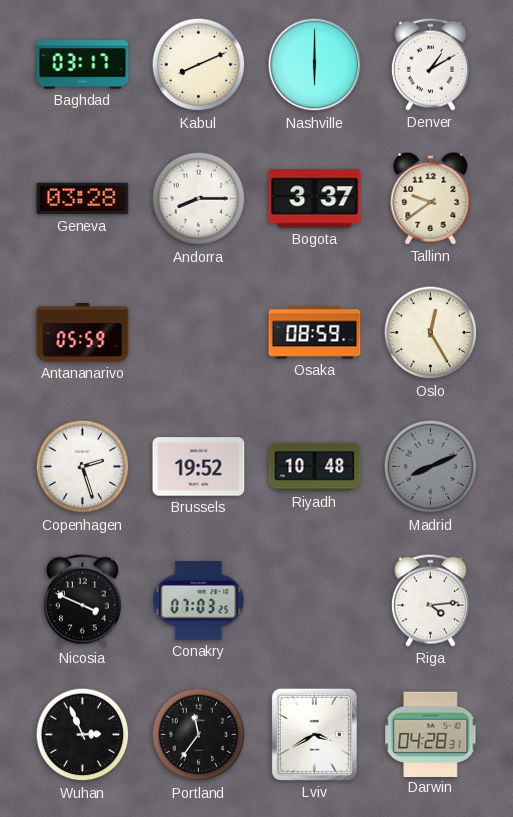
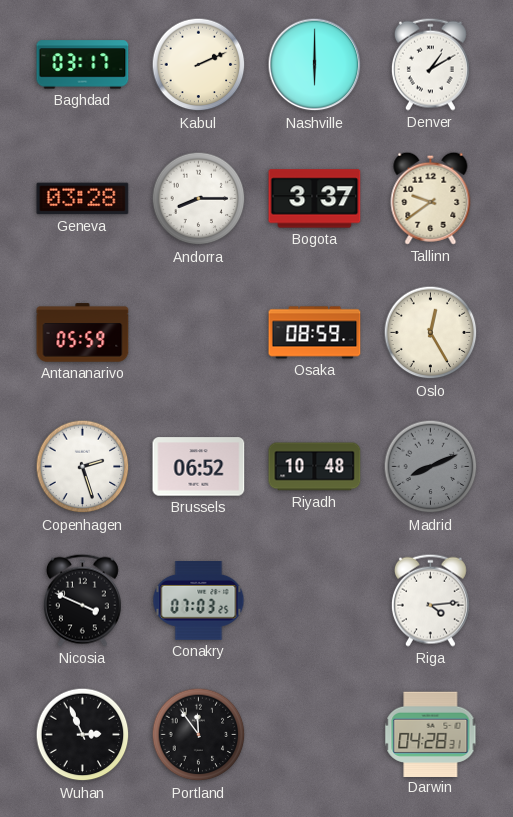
Kabul: 8:11 -> 2:11
Brussels: 19:52 -> 06:52
Portland: 11:36 -> 11:54
Lviv: 3:40 -> none
